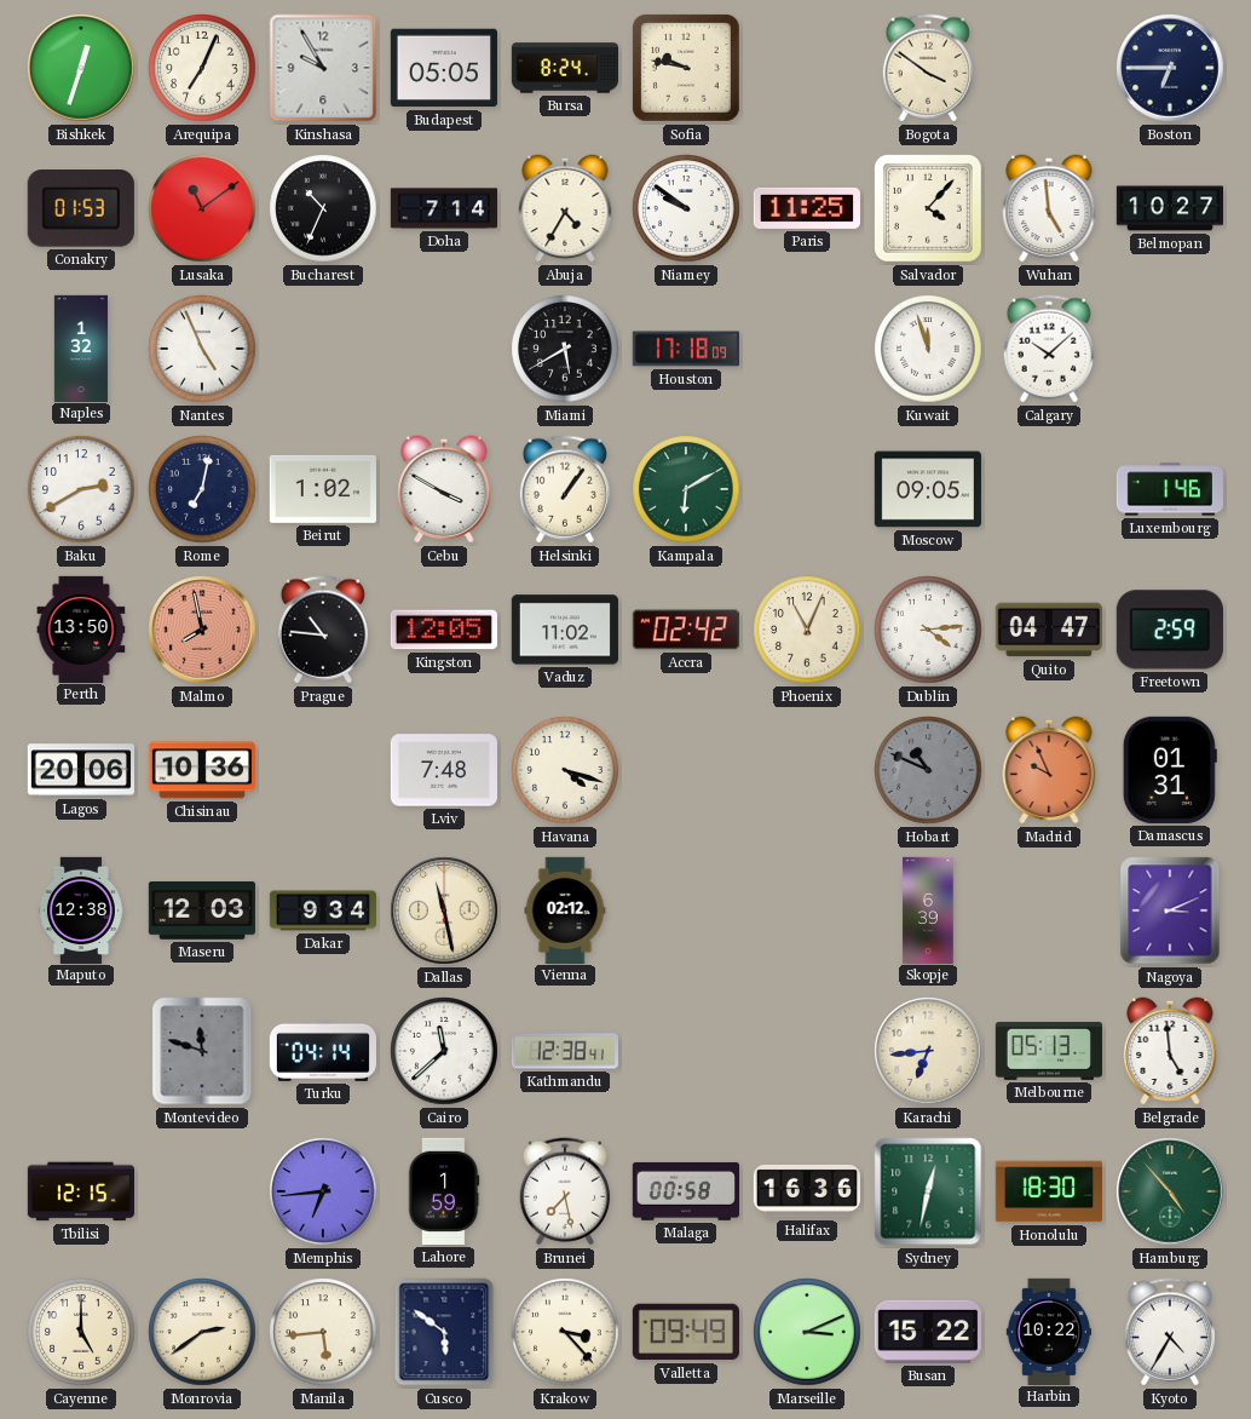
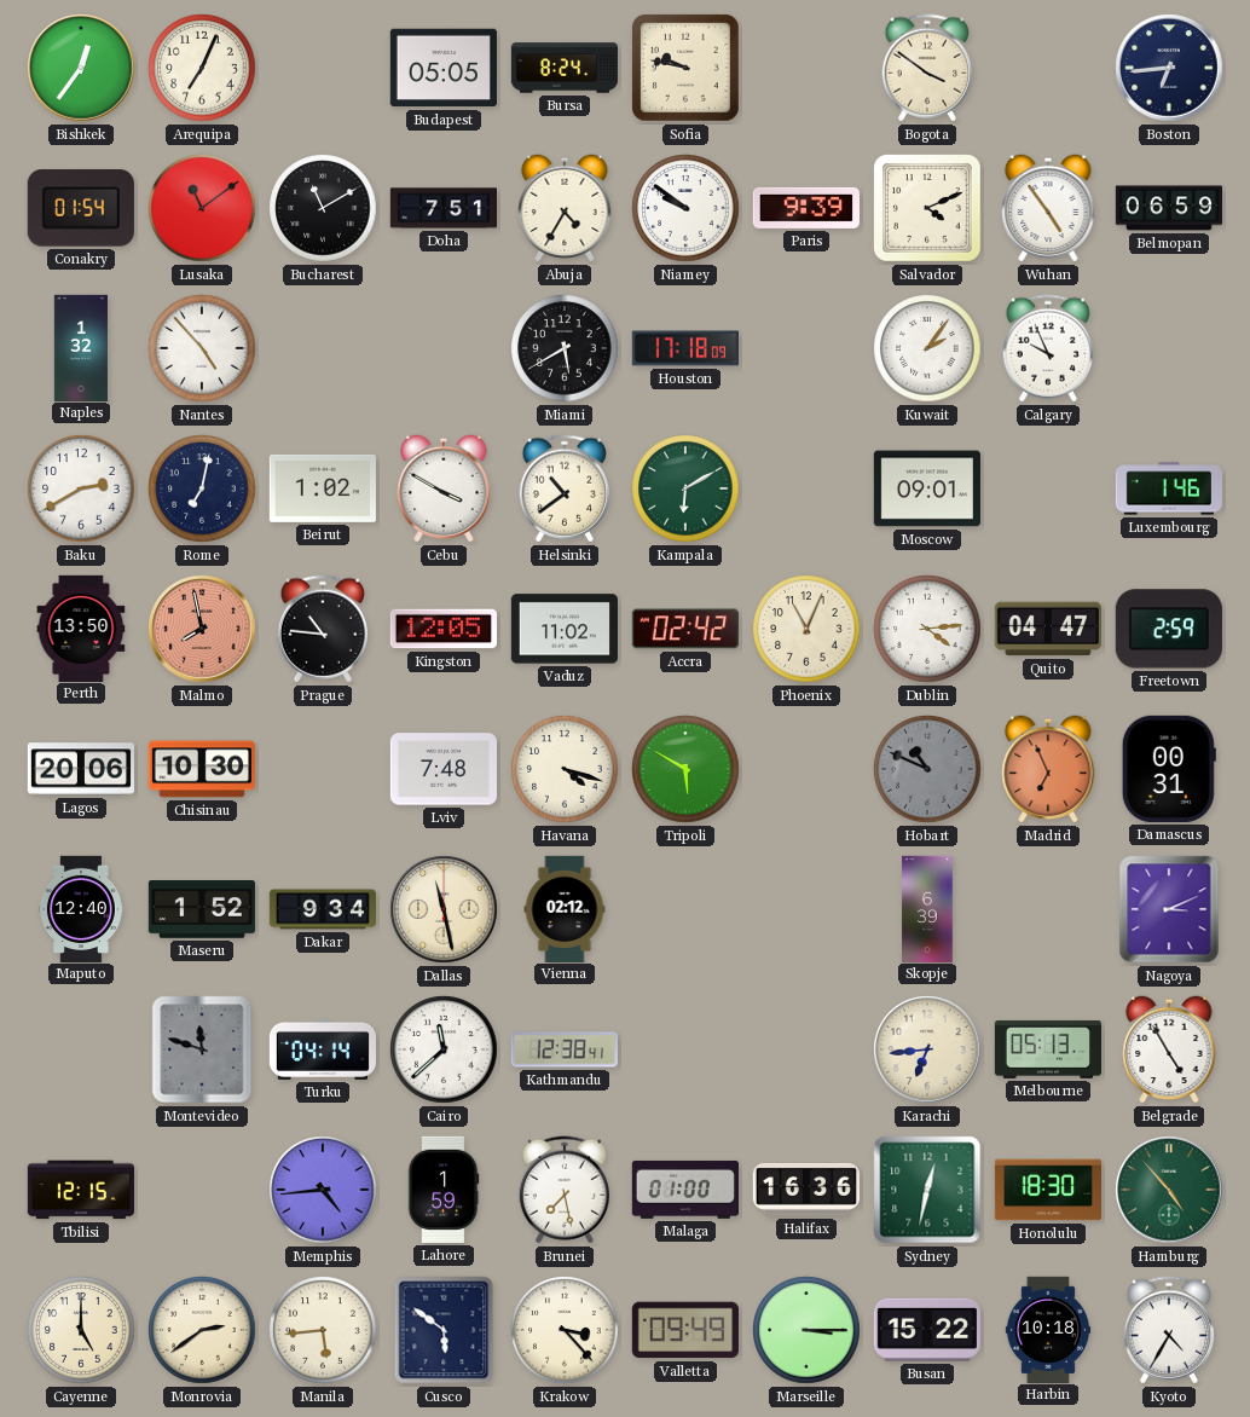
Bishkek: 12:33 -> 12:36
Kinshasa: 9:55 -> none
Boston: 6:45 -> 6:44
Conakry: 01:53 -> 01:54
Bucharest: 10:34 -> 11:10
Doha: 7:14 -> 7:51
Paris: 11:25 -> 9:39
Salvador: 4:07 -> 4:11
Wuhan: 4:59 -> 4:54
Belmopan: 10:27 -> 06:59
Nantes: 4:56 -> 4:53
Kuwait: 11:57 -> 2:06
Calgary: 10:08 -> 9:56
Helsinki: 1:06 -> 10:39
Moscow: 09:05 -> 09:01
Chisinau: 10:36 -> 10:30
Tripoli: none -> 5:50
Madrid: 9:56 -> 6:56
Damascus: 01:31 -> 00:31
Maputo: 12:38 -> 12:40
Maseru: 12:03 -> 1:52
Belgrade: 4:59 -> 4:55
Memphis: 6:44 -> 4:44
Malaga: 00:58 -> 01:00
Marseille: 3:11 -> 3:15
Harbin: 10:22 -> 10:18
